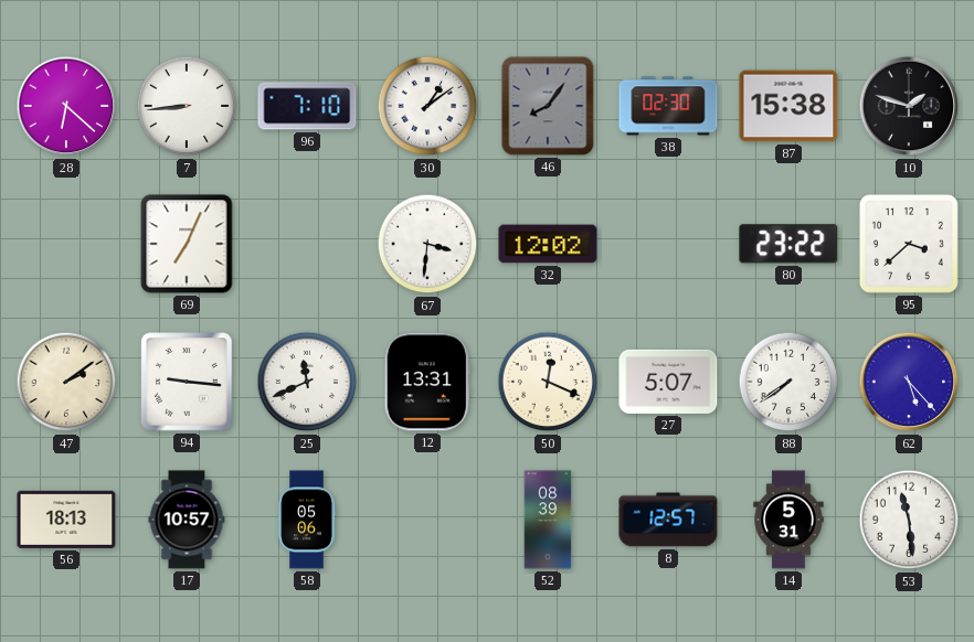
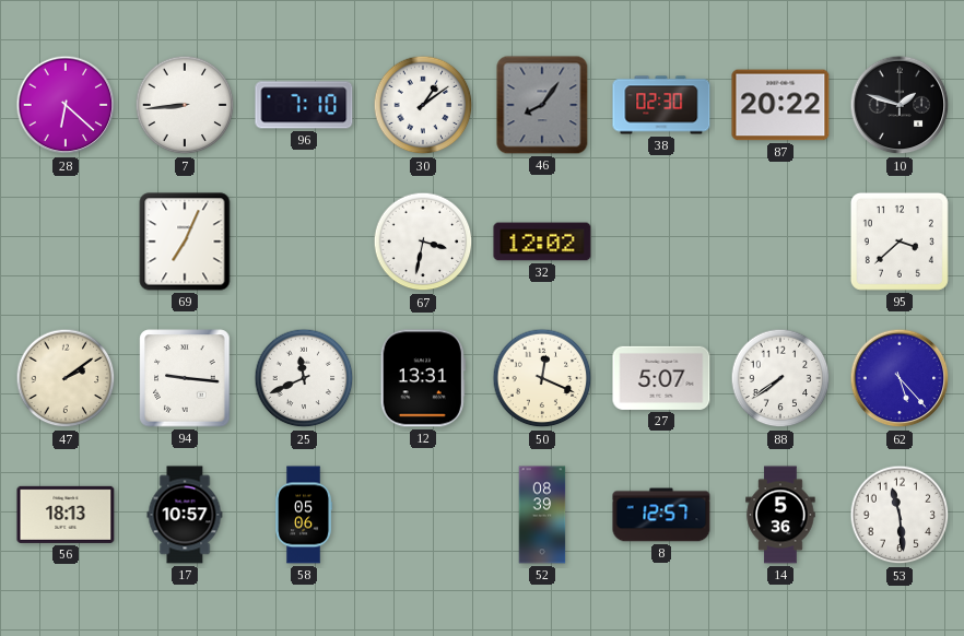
87: 15:38 -> 20:22
67: 3:31 -> 3:32
80: 23:22 -> none
14: 5:31 -> 5:36
